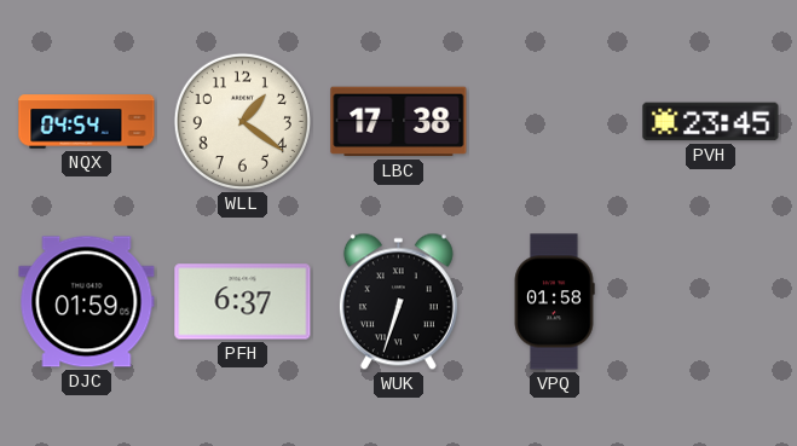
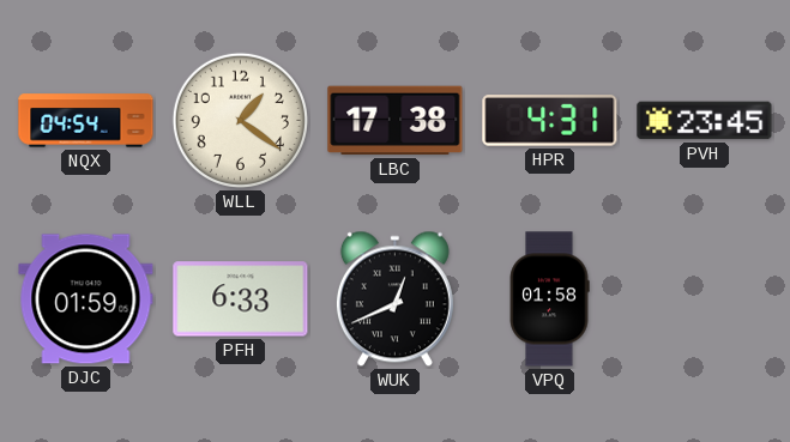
HPR: none -> 4:31
PFH: 6:37 -> 6:33
WUK: 6:33 -> 12:41
